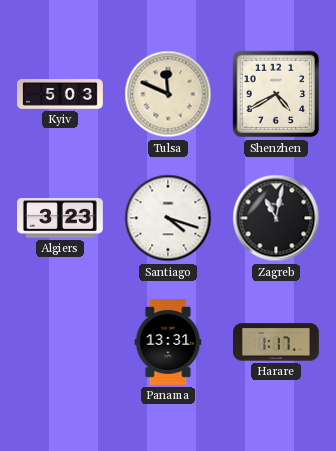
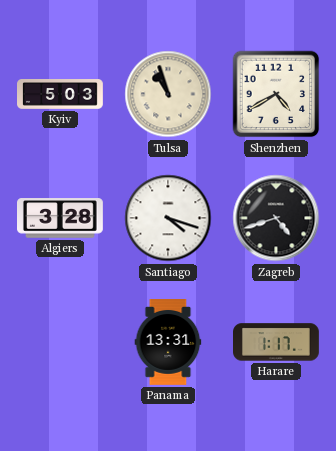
Tulsa: 11:49 -> 10:57
Algiers: 3:23 -> 3:28
Zagreb: 11:02 -> 4:42
